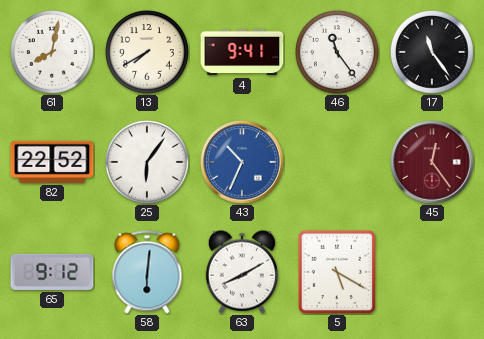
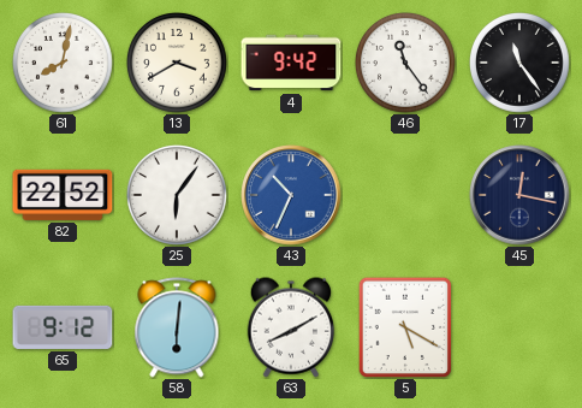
13: 7:40 -> 3:40
4: 9:41 -> 9:42
45: 12:24 -> 12:17
45 dial: burgundy -> navy
